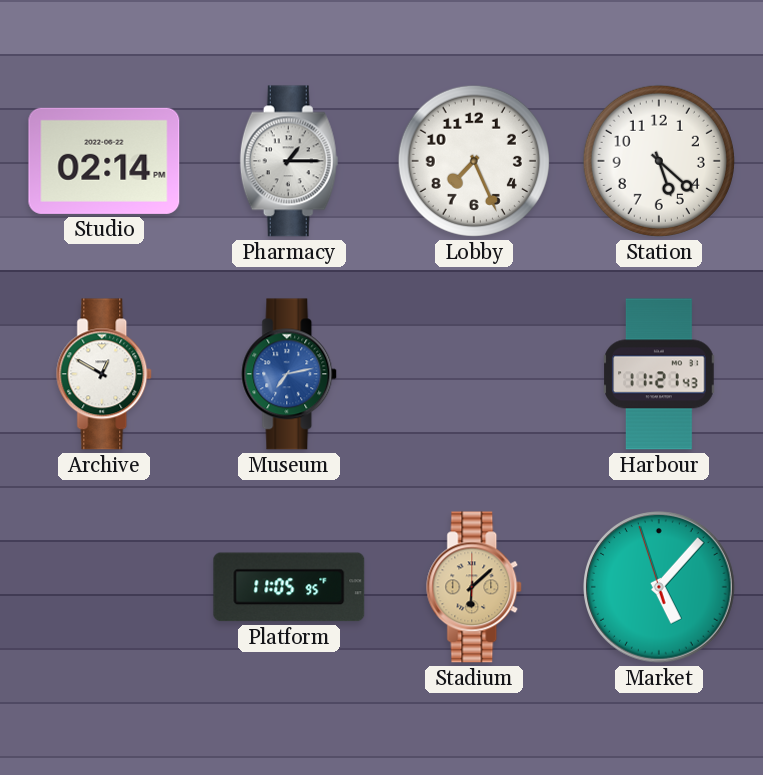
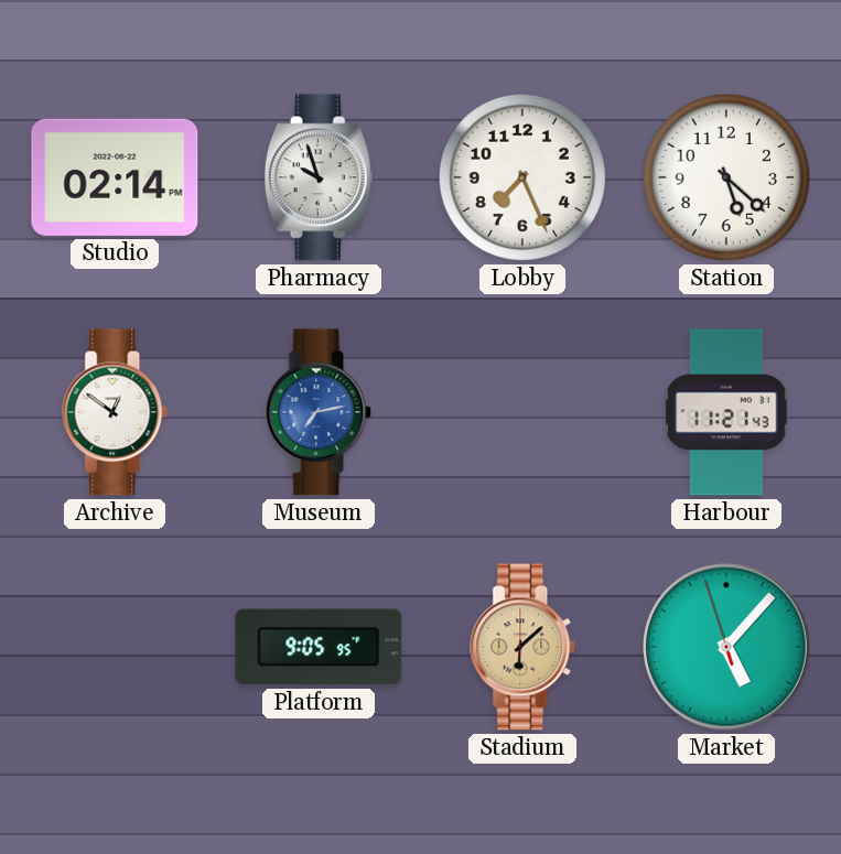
Pharmacy: 1:15 -> 9:57
Archive: 12:50 -> 12:51
Platform: 11:05 -> 9:05
